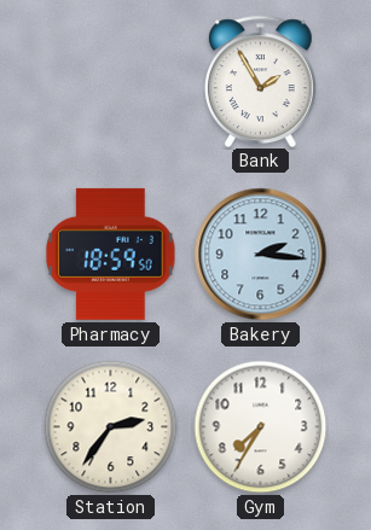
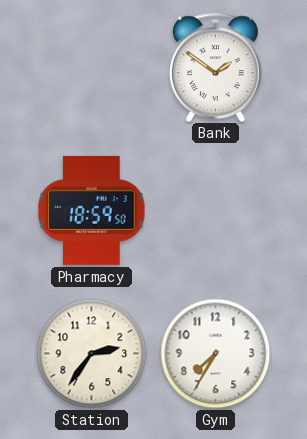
Bank: 1:55 -> 1:51
Bakery: 2:16 -> none
